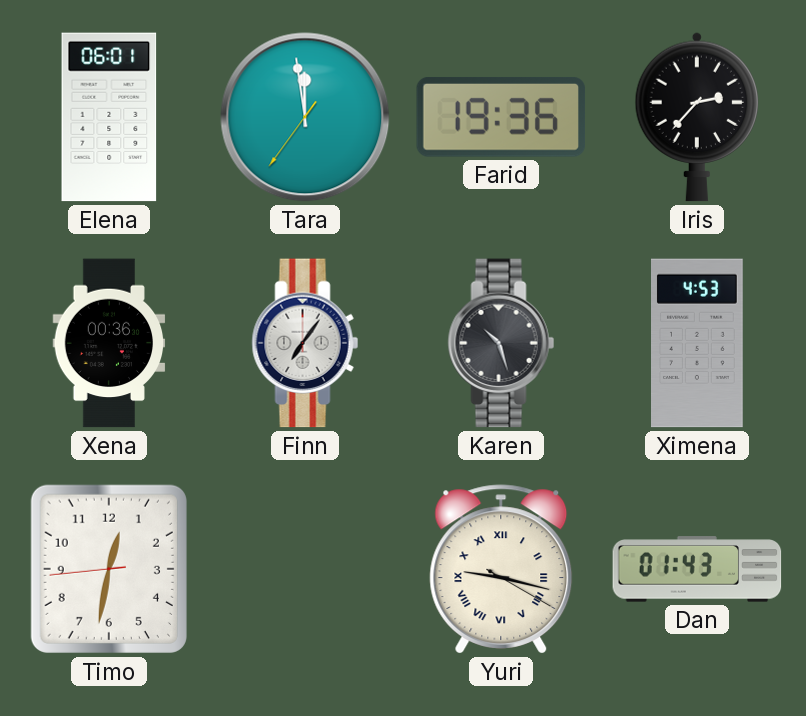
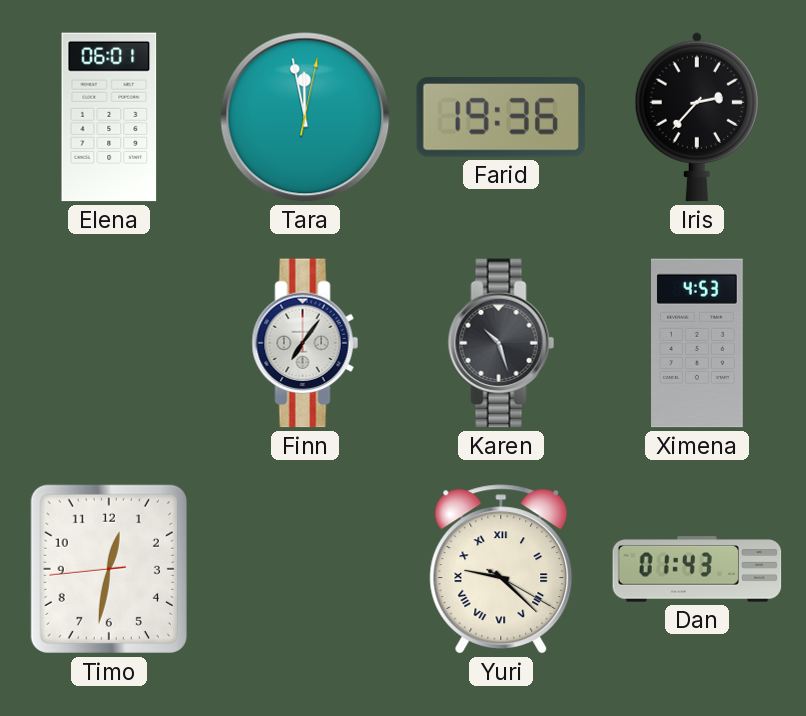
Tara: 11:58:36 -> 11:58:02
Xena: 00:36 -> none
Yuri: 9:17 -> 9:22
